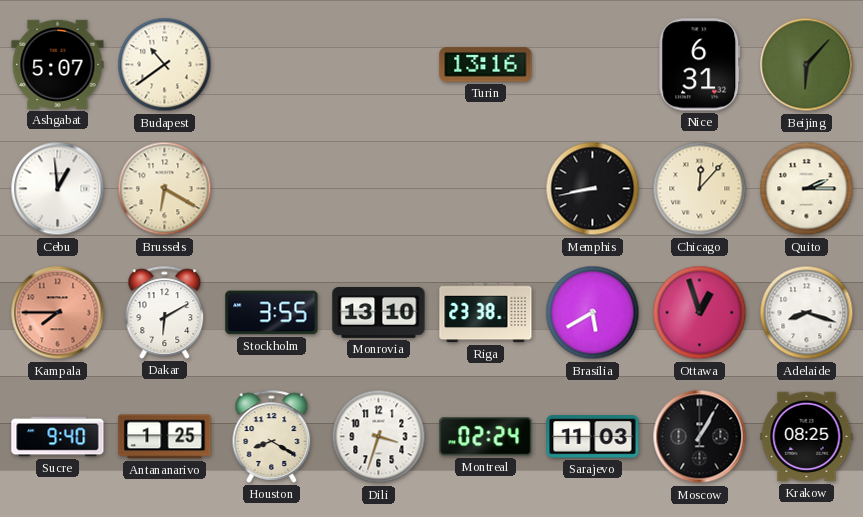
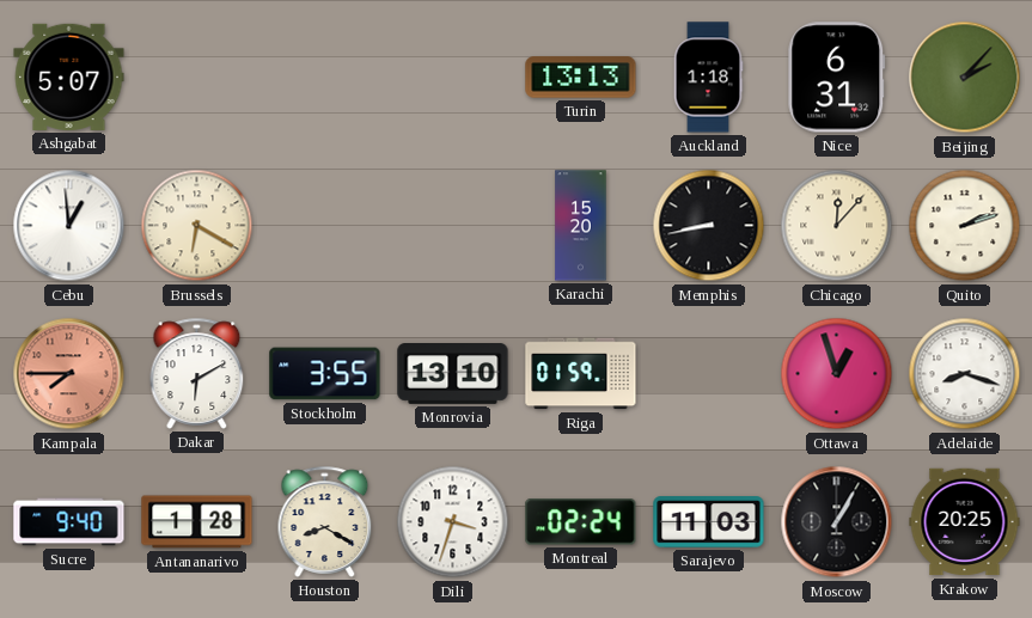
Budapest: 10:39 -> none
Turin: 13:16 -> 13:13
Auckland: none -> 1:18
Beijing: 6:07 -> 2:07
Karachi: none -> 15:20
Quito: 2:15 -> 2:12
Riga: 23:38 -> 01:59
Brasilia: 5:40 -> none
Antananarivo: 1:25 -> 1:28
Krakow: 08:25 -> 20:25
